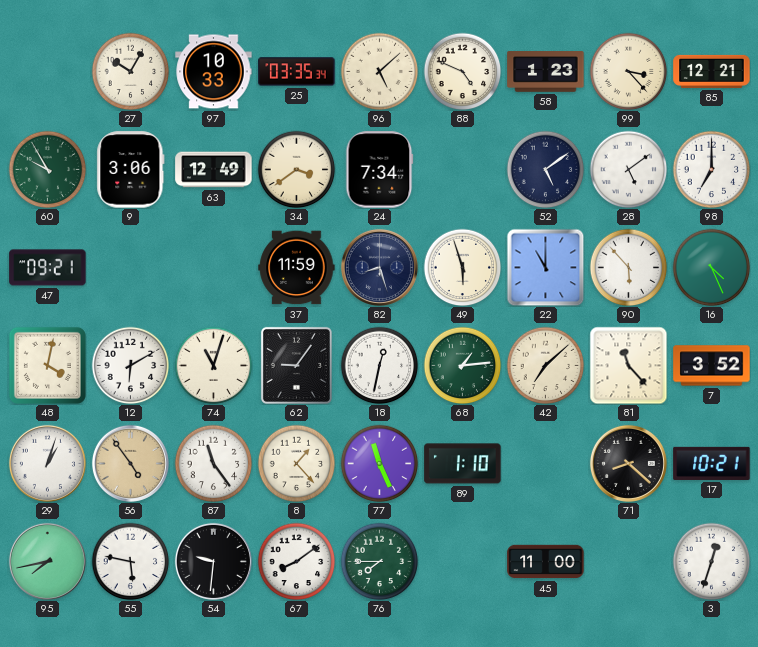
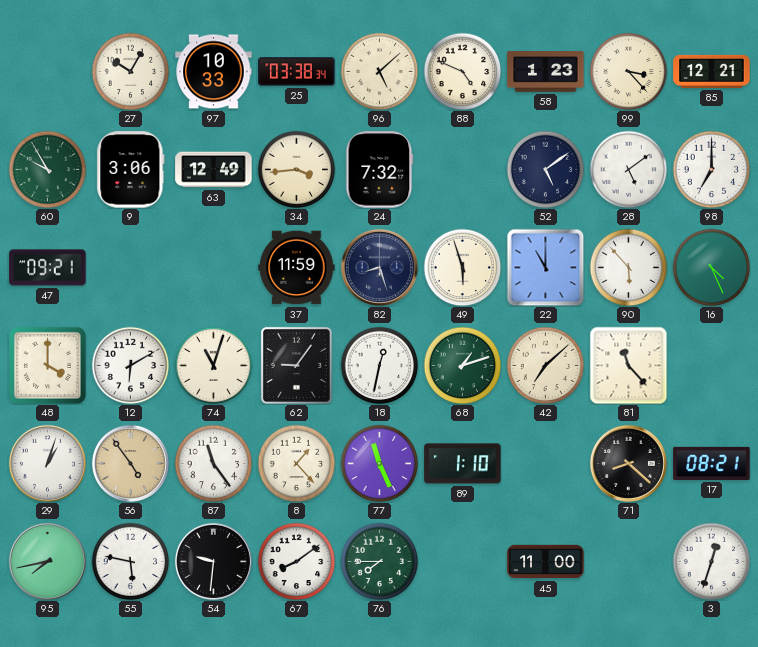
25: 03:35 -> 03:38
34: 3:39 -> 3:44
24: 7:34 -> 7:32
48: 4:02 -> 4:00
68: 1:14 -> 1:12
7: 3:52 -> none
17: 10:21 -> 08:21
